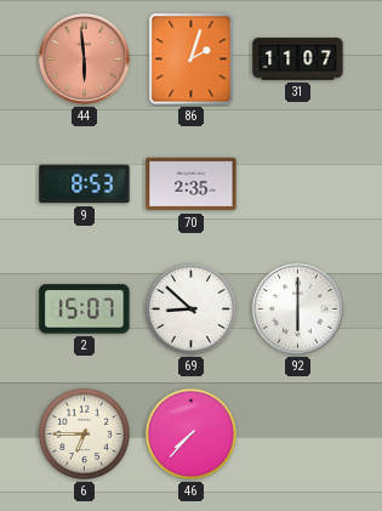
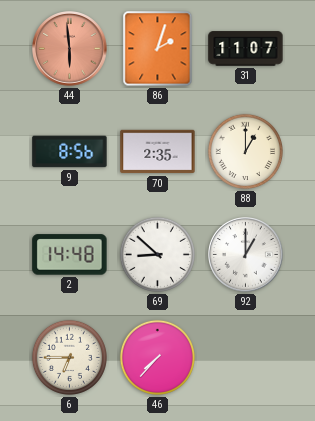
9: 8:53 -> 8:56
88: none -> 1:00
2: 15:07 -> 14:48
92: 6:00 -> 1:00
